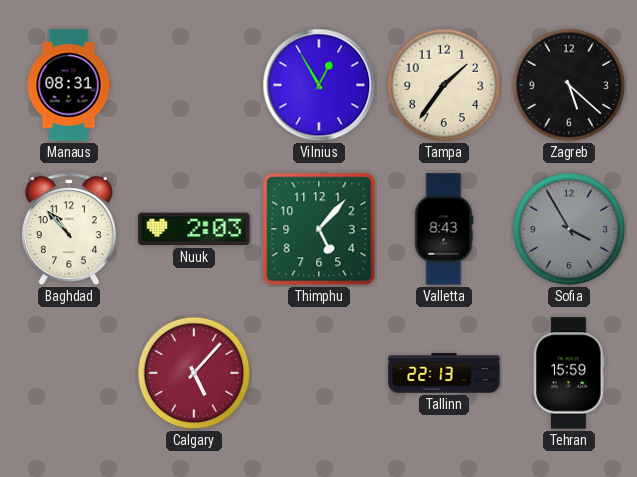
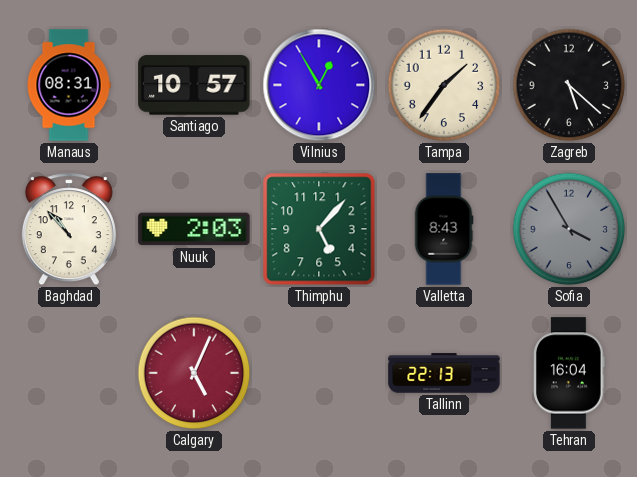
Santiago: none -> 10:57
Calgary: 5:07 -> 5:04
Tehran: 15:59 -> 16:04
